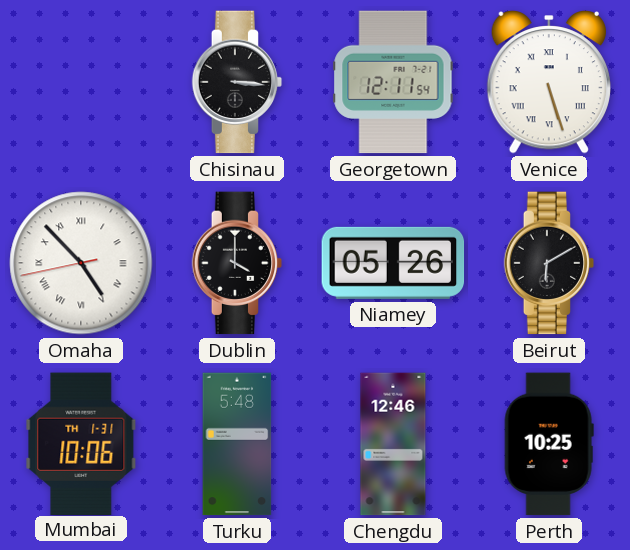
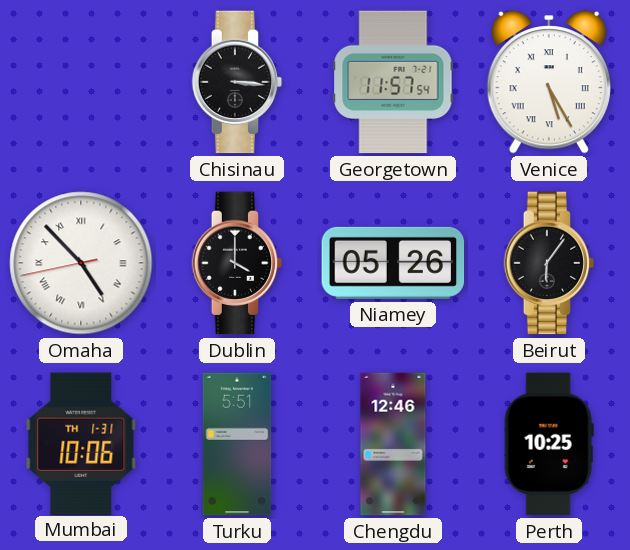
Georgetown: 12:11 -> 11:57
Venice: 5:27 -> 5:25
Beirut: 6:10 -> 6:06
Turku: 5:48 -> 5:51
